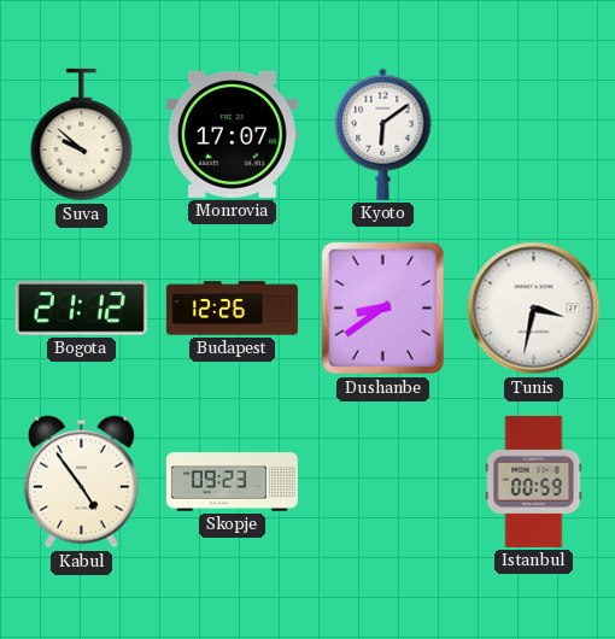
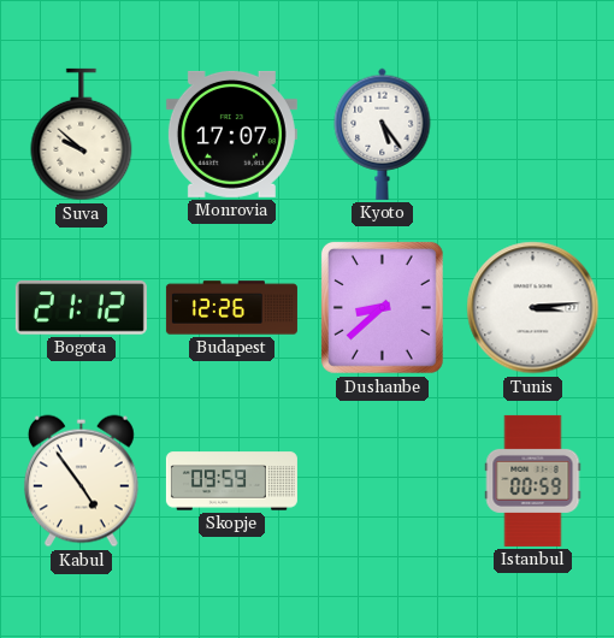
Kyoto: 6:09 -> 5:24
Dushanbe: 8:39 -> 8:38
Tunis: 3:32 -> 3:14
Skopje: 09:23 -> 09:59
